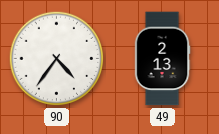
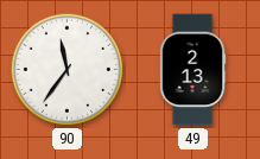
90: 4:36 -> 11:36
